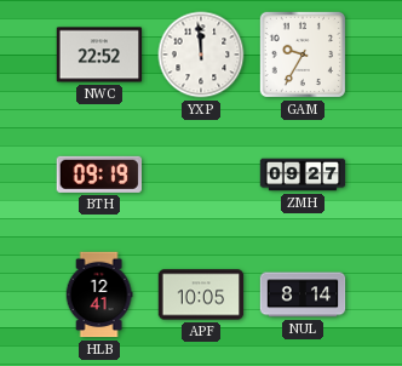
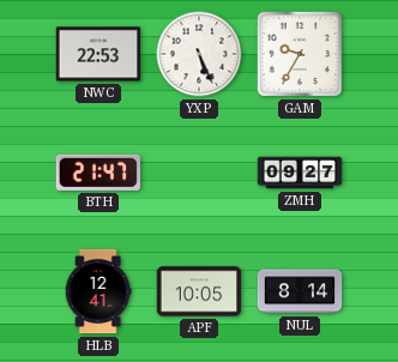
NWC: 22:52 -> 22:53
YXP: 11:59 -> 5:26
BTH: 09:19 -> 21:47
